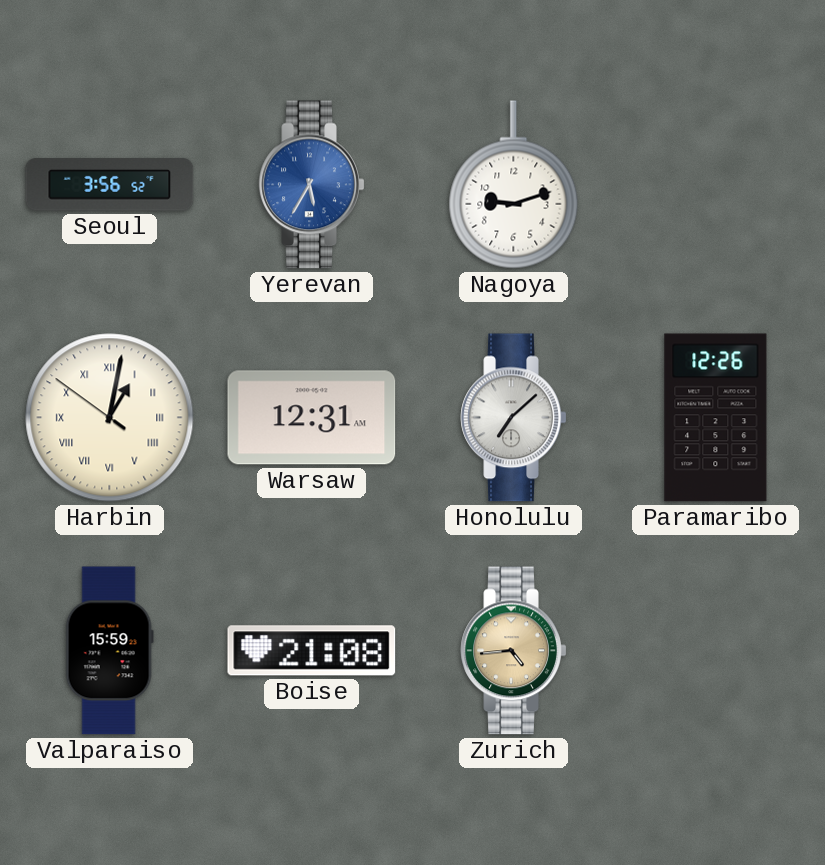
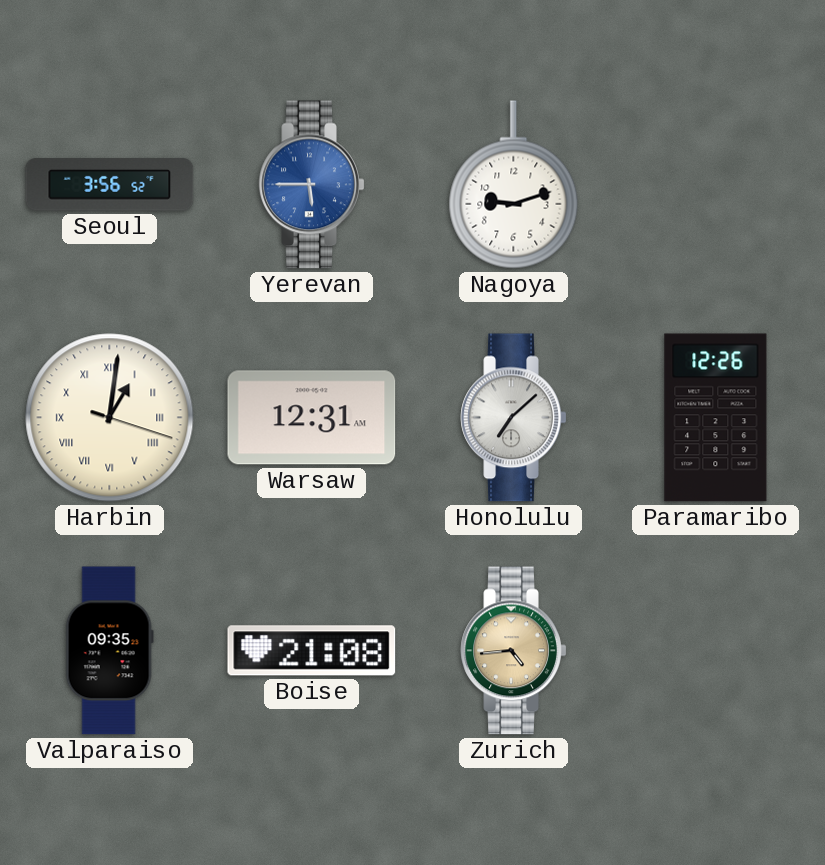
Yerevan: 5:35 -> 5:45
Harbin: 1:01:51 -> 1:01:18
Valparaiso: 15:59 -> 09:35
